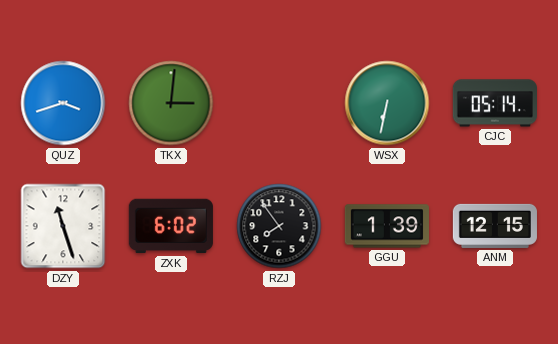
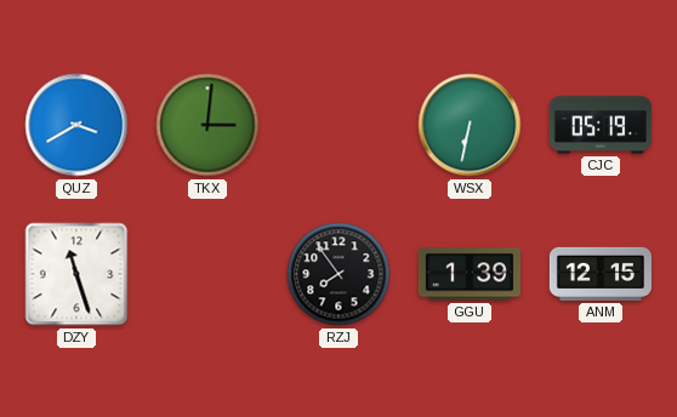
QUZ: 3:42 -> 3:40
CJC: 05:14 -> 05:19
ZXK: 6:02 -> none
